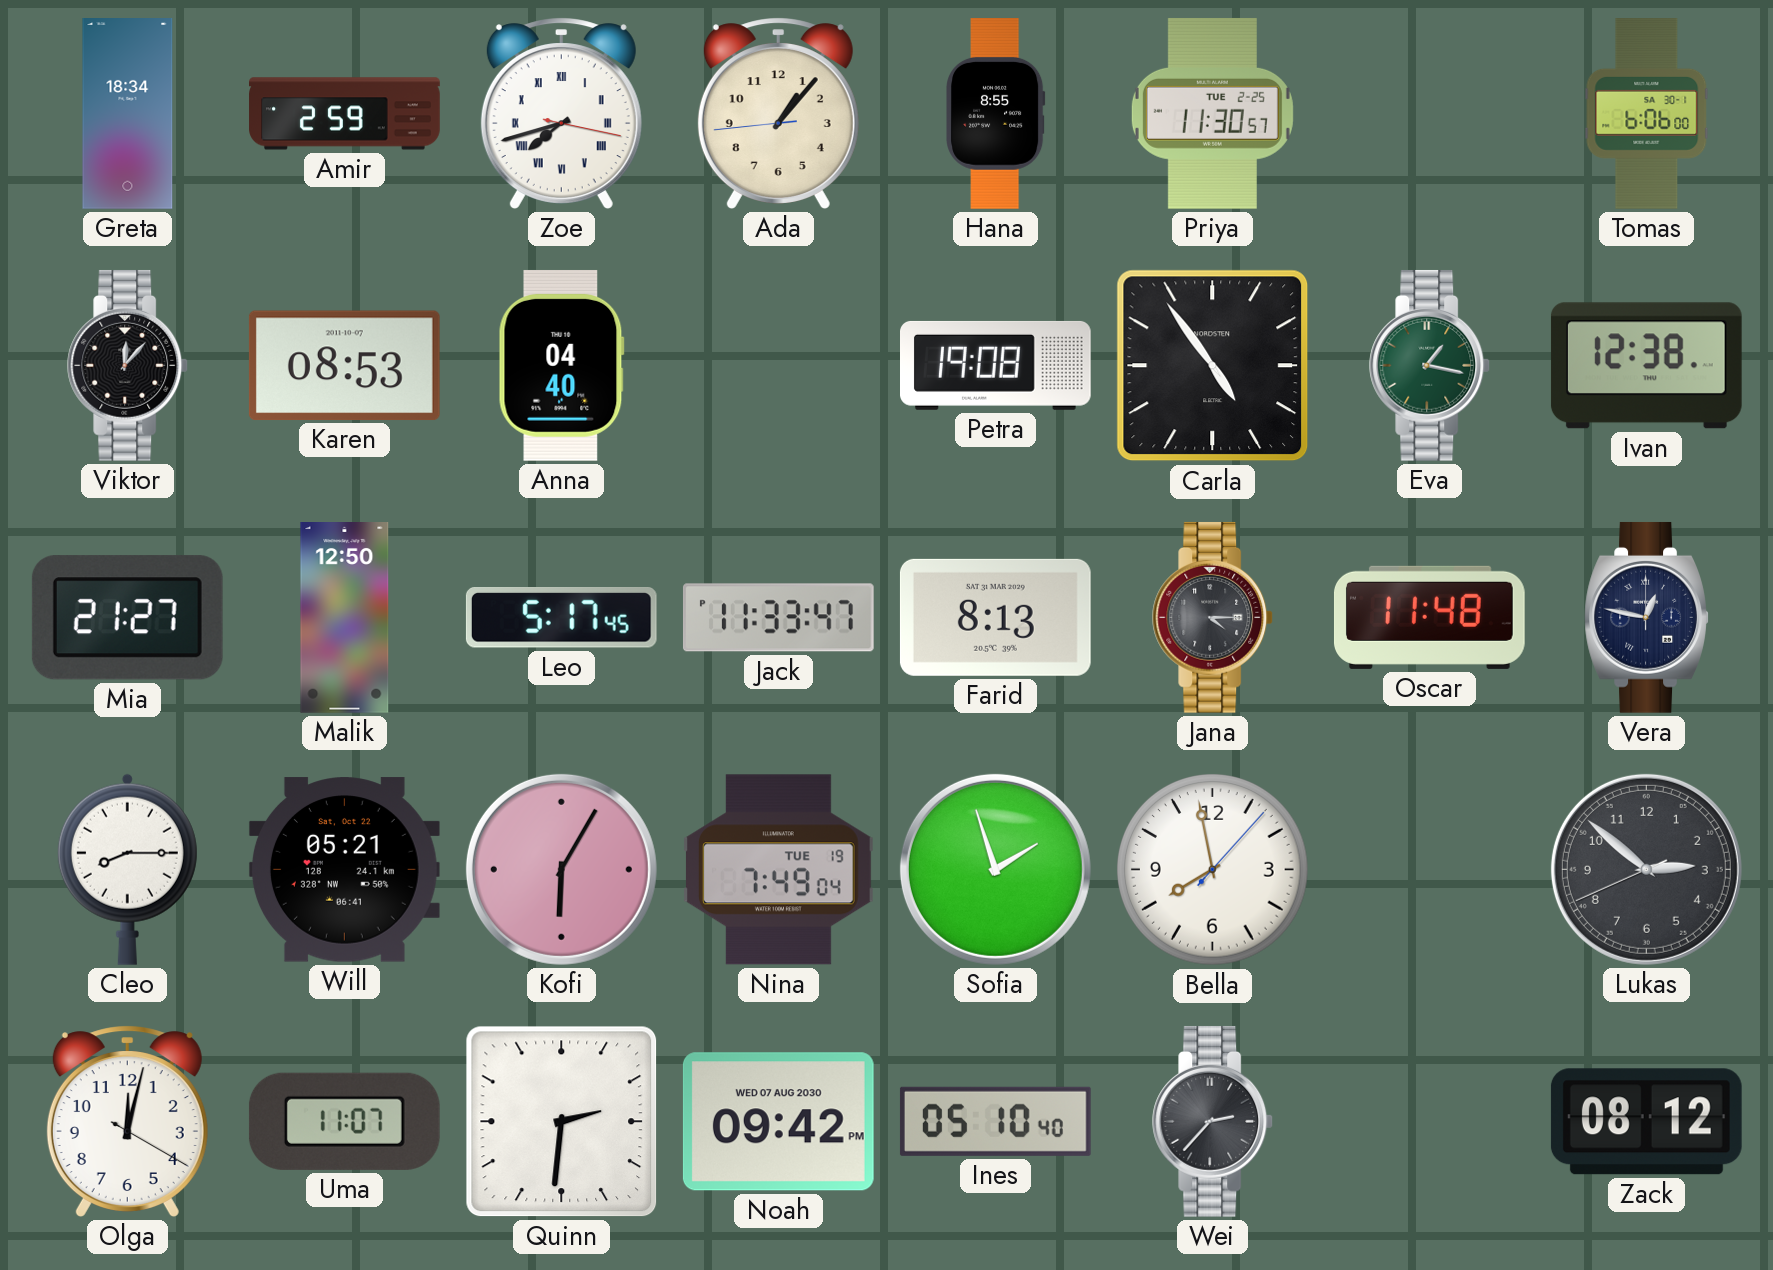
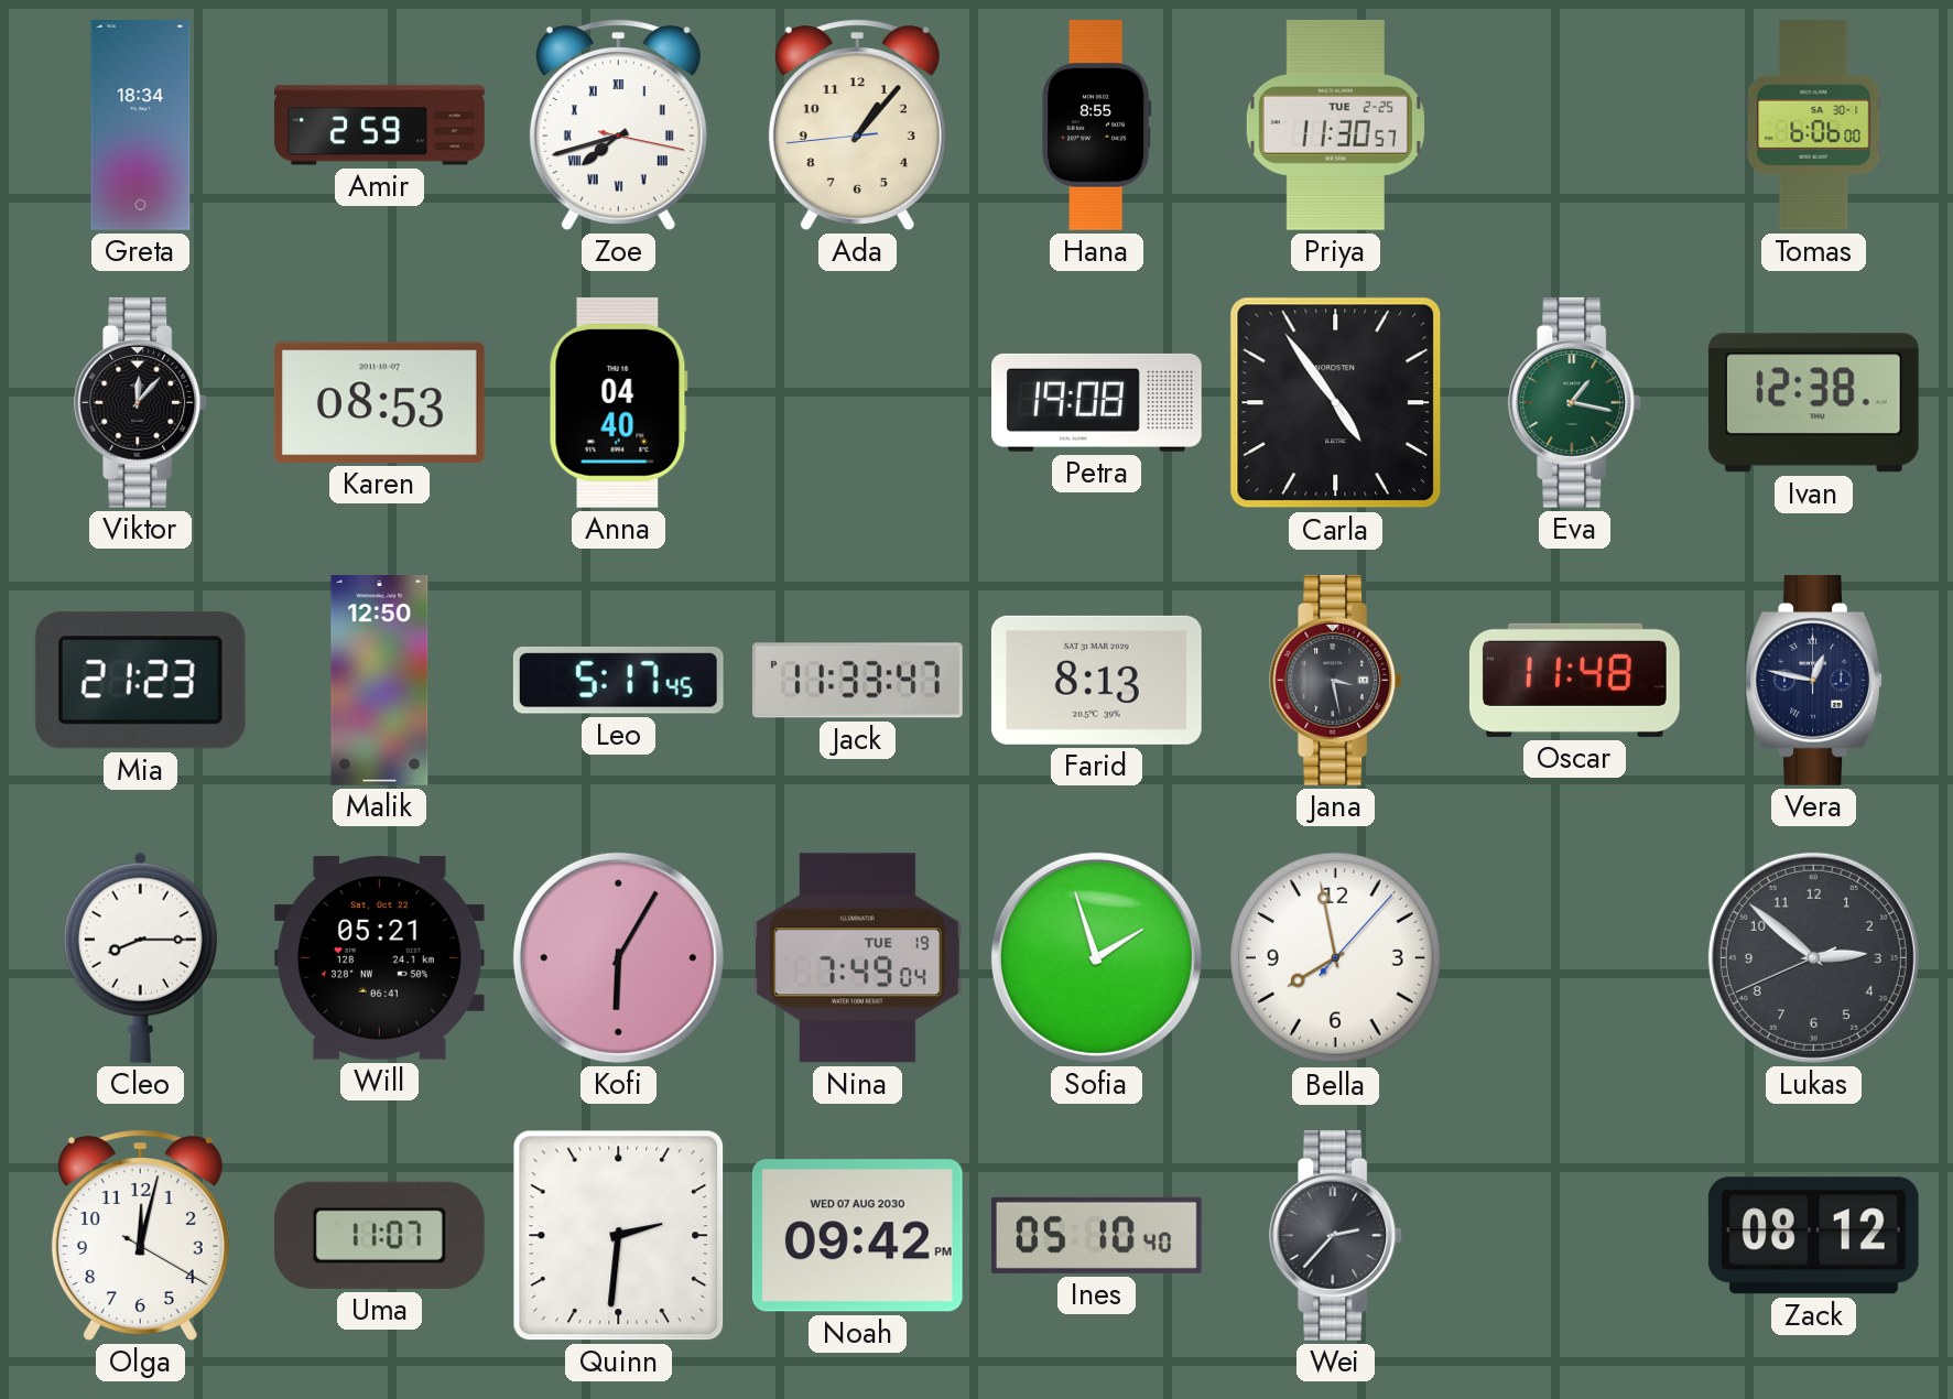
Mia: 21:27 -> 21:23
Jana: 4:15 -> 3:28
